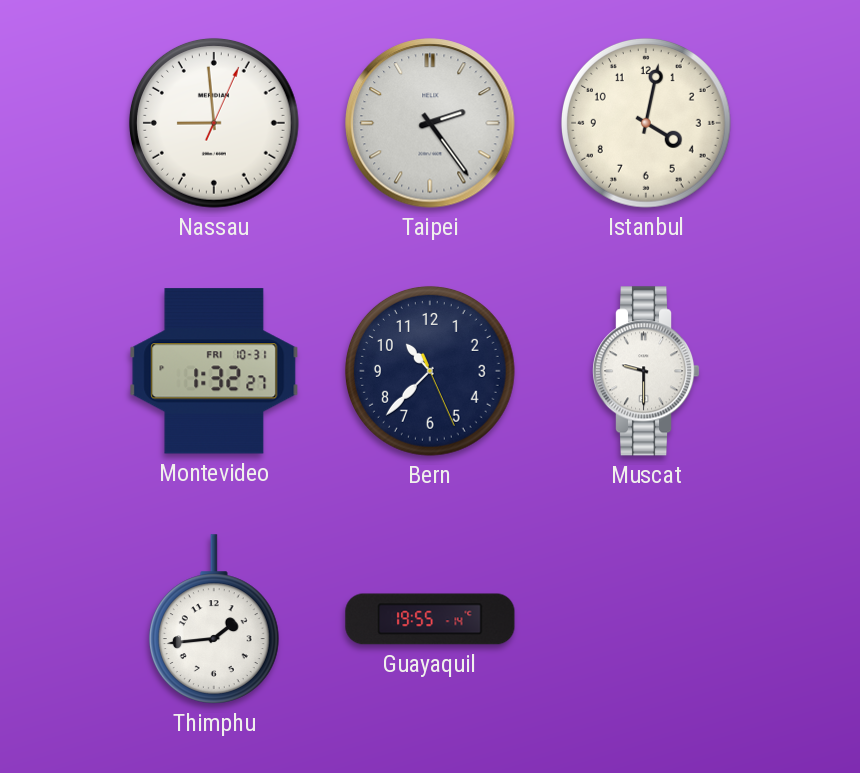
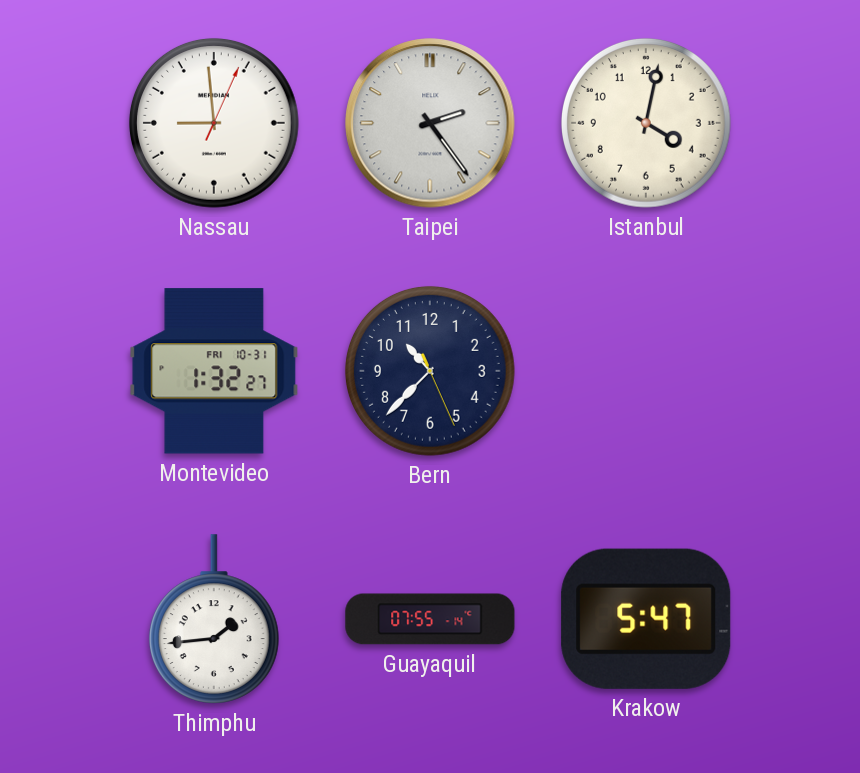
Muscat: 9:30 -> none
Guayaquil: 19:55 -> 07:55
Krakow: none -> 5:47
